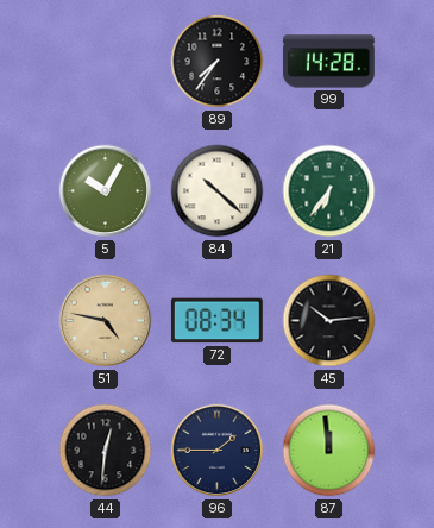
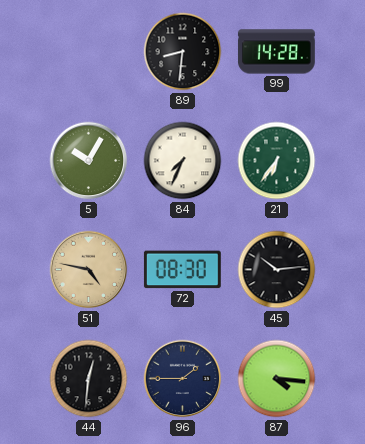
89: 7:36 -> 8:31
84: 10:22 -> 7:34
72: 08:34 -> 08:30
87: 11:59 -> 4:16
